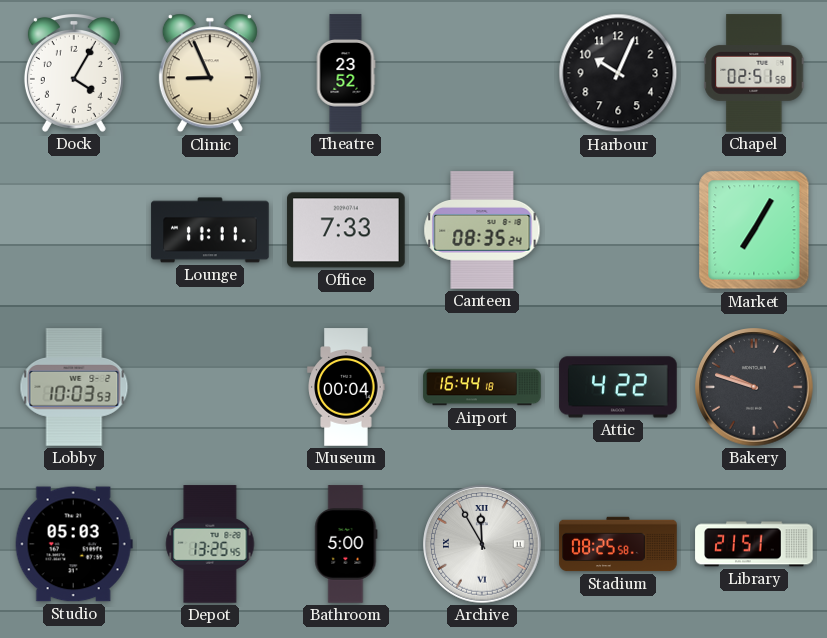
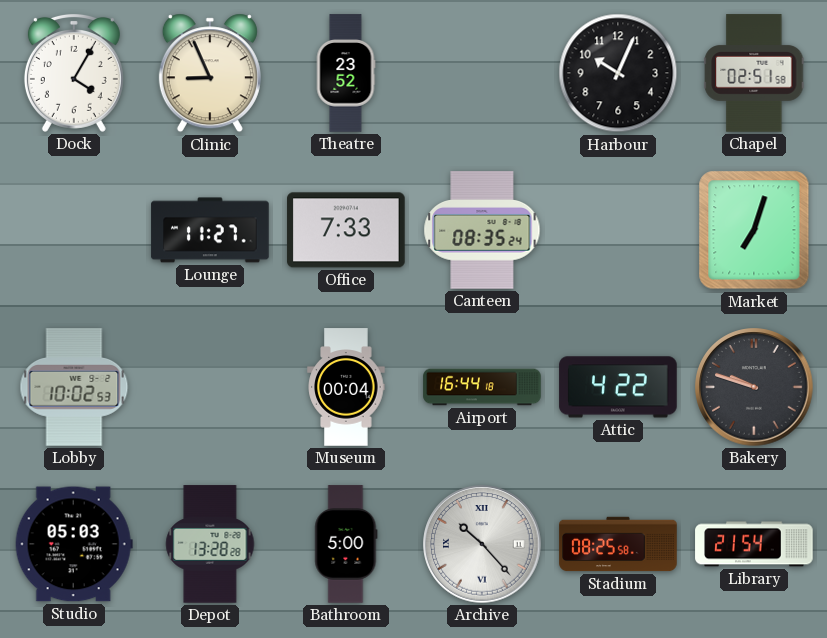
Lounge: 11:11 -> 11:27
Market: 7:05 -> 7:03
Lobby: 10:03 -> 10:02
Depot: 13:25 -> 13:28
Archive: 11:55 -> 10:23
Library: 21:51 -> 21:54
